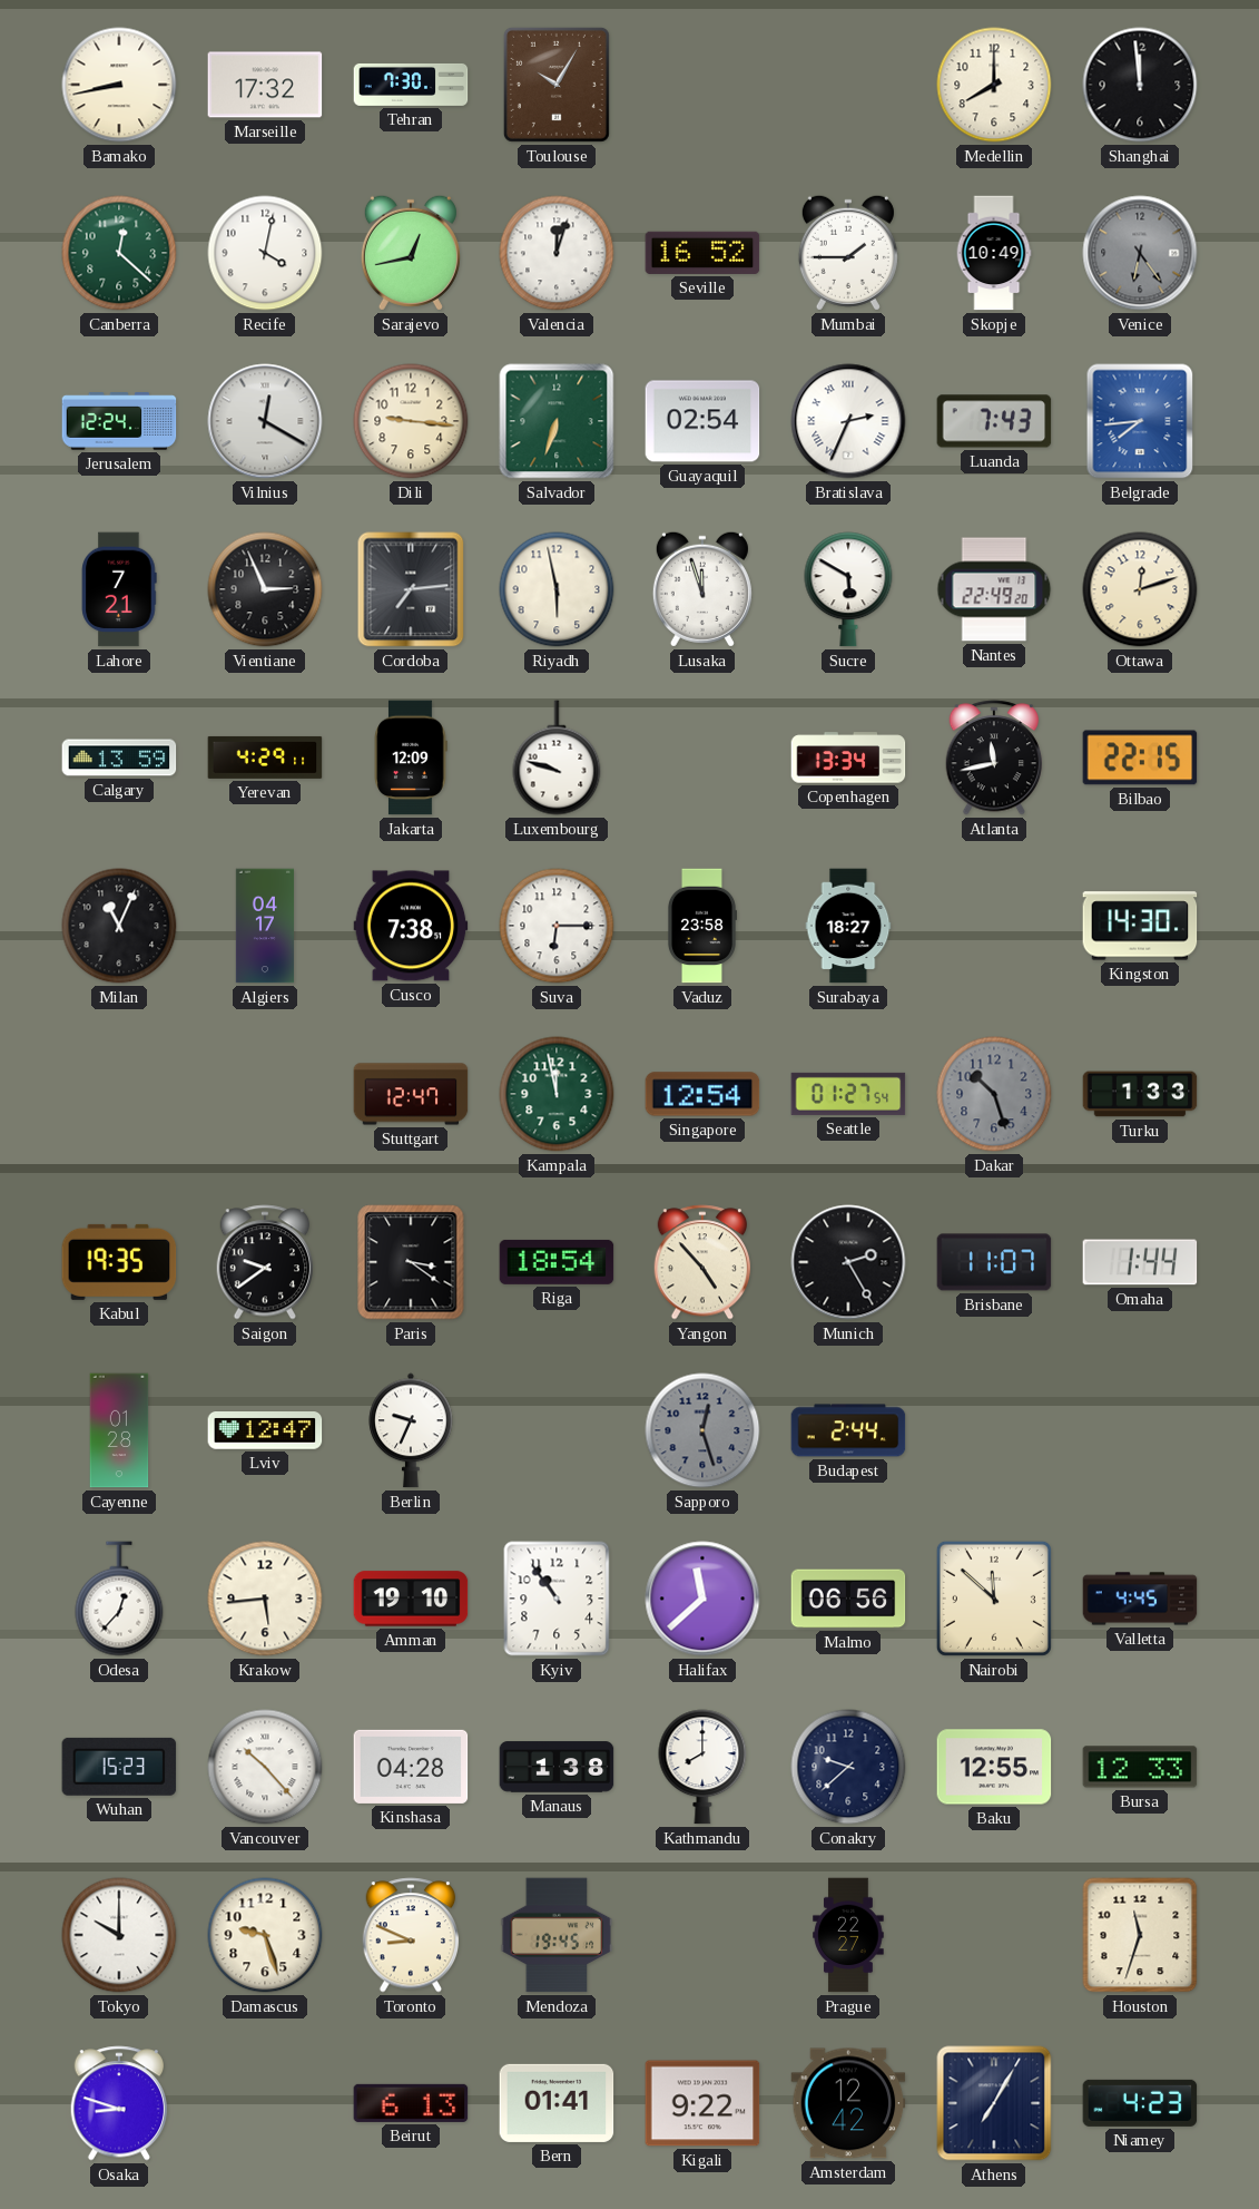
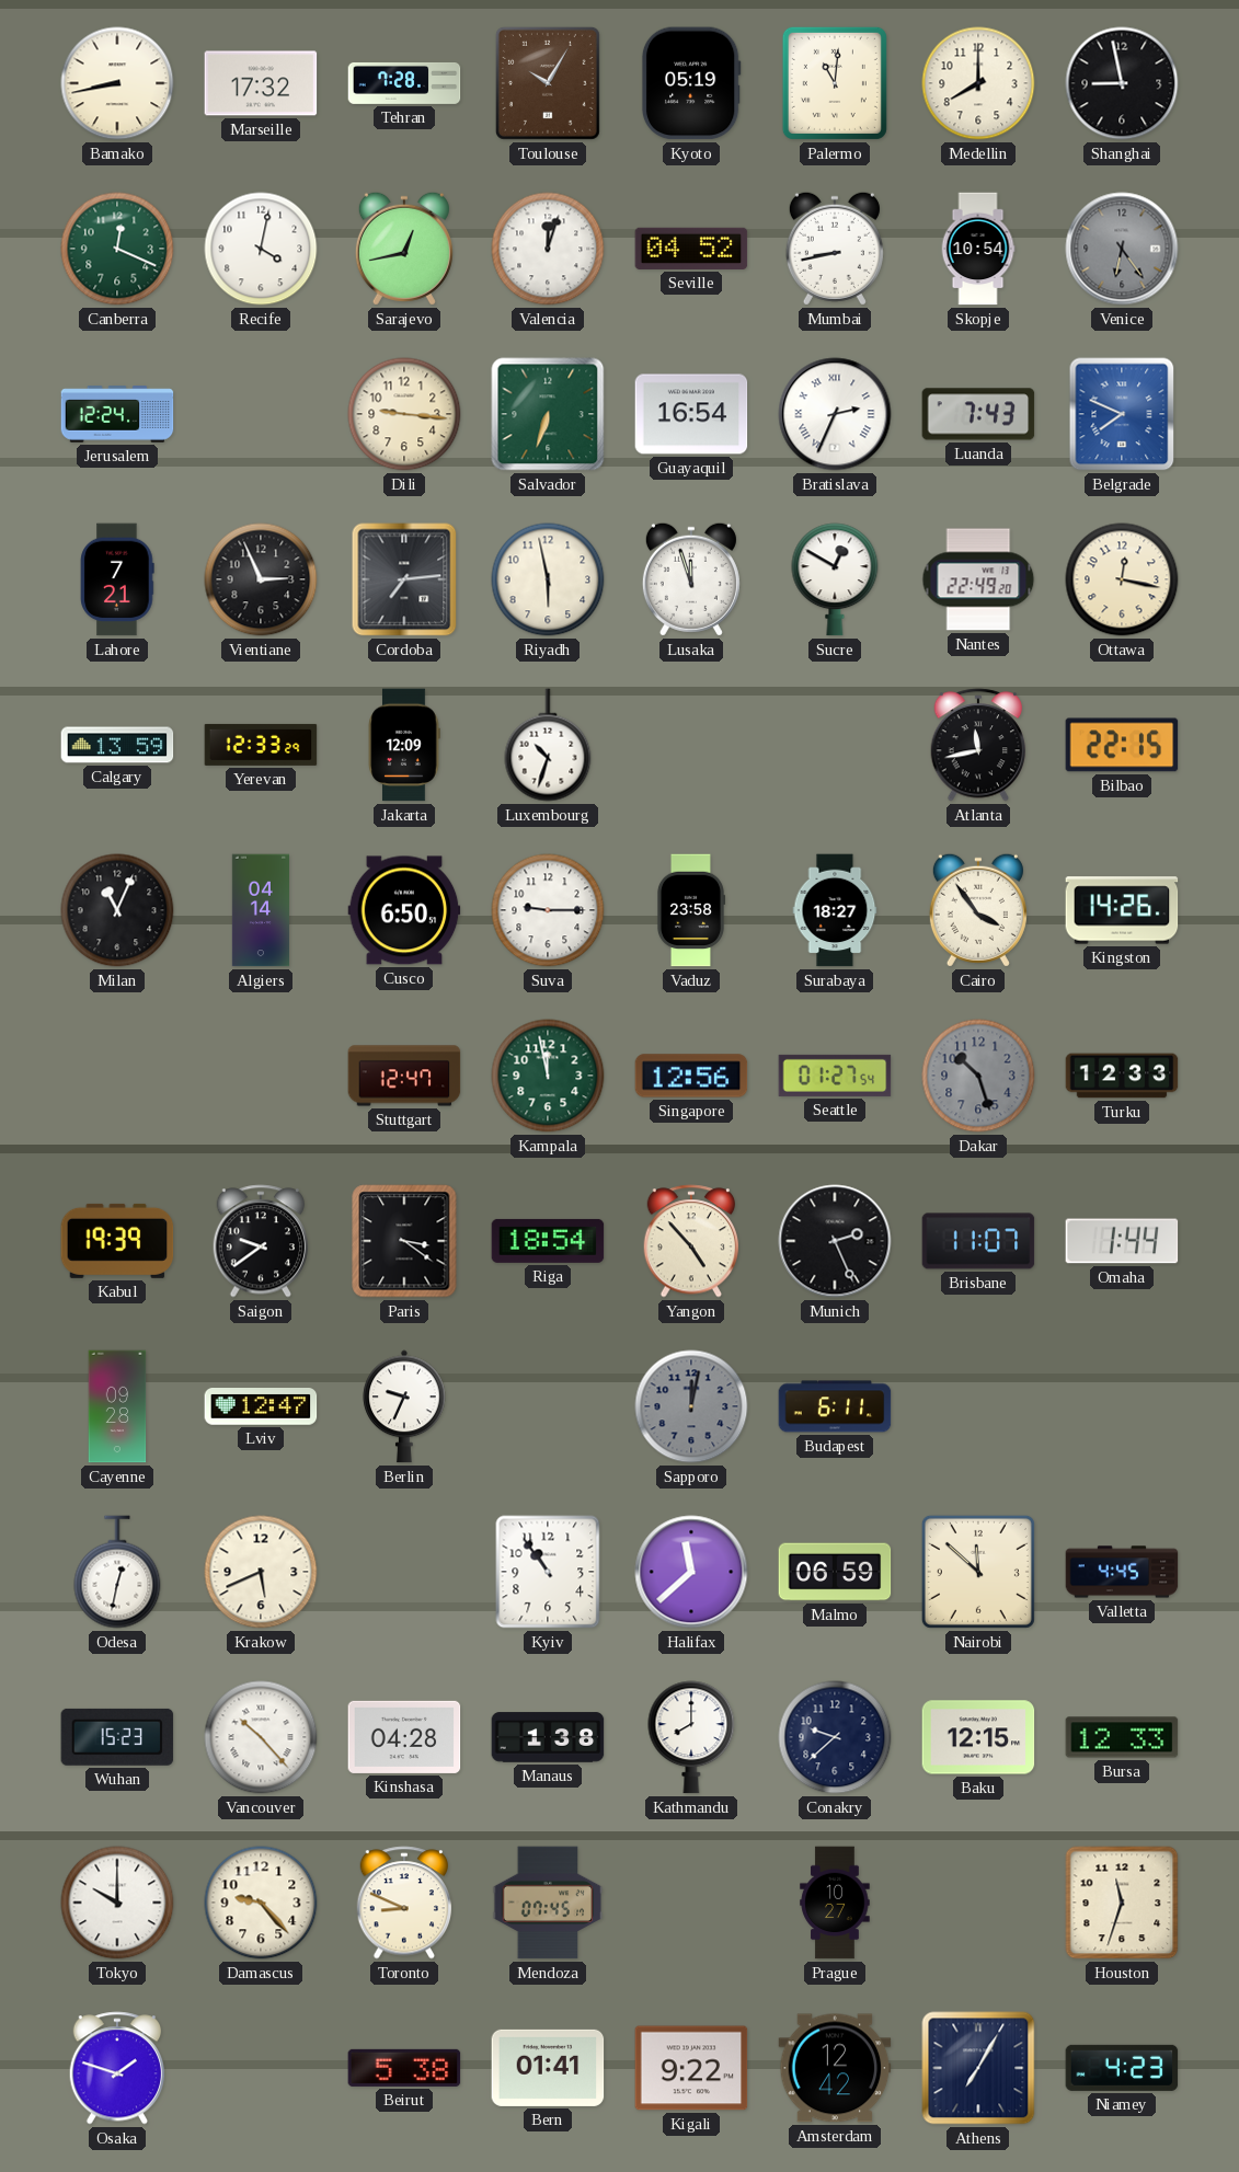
Tehran: 7:30 -> 7:28
Kyoto: none -> 05:19
Palermo: none -> 11:01
Shanghai: 11:59 -> 8:58
Canberra: 12:22 -> 12:19
Seville: 16:52 -> 04:52
Mumbai: 1:45 -> 8:43
Skopje: 10:49 -> 10:54
Vilnius: 12:20 -> none
Guayaquil: 02:54 -> 16:54
Belgrade: 7:44 -> 7:49
Sucre: 5:50 -> 12:50
Ottawa: 12:12 -> 12:17
Yerevan: 4:29 -> 12:33
Luxembourg: 9:48 -> 10:33
Copenhagen: 13:34 -> none
Algiers: 04:17 -> 04:14
Cusco: 7:38 -> 6:50
Suva: 6:15 -> 9:15
Cairo: none -> 3:54
Kingston: 14:30 -> 14:26
Singapore: 12:54 -> 12:56
Turku: 1:33 -> 12:33
Kabul: 19:35 -> 19:39
Munich: 2:25 -> 2:26
Cayenne: 01:28 -> 09:28
Sapporo: 12:27 -> 12:02
Budapest: 2:44 -> 6:11
Odesa: 12:37 -> 12:32
Krakow: 5:44 -> 5:41
Amman: 19:10 -> none
Malmo: 06:56 -> 06:59
Baku: 12:55 -> 12:15
Damascus: 9:27 -> 9:23
Mendoza: 19:45 -> 07:45
Prague: 22:27 -> 10:27
Osaka: 8:48 -> 1:48
Beirut: 6:13 -> 5:38
